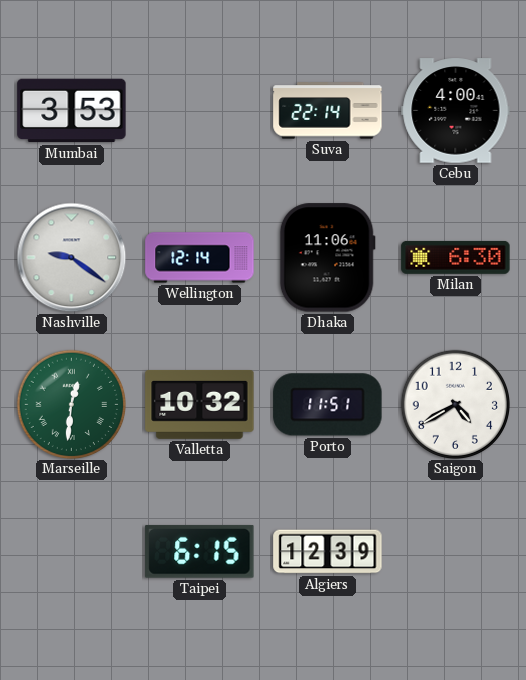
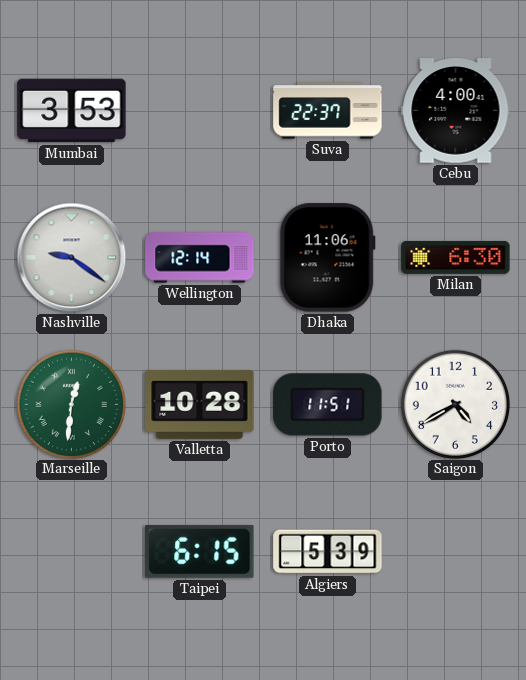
Suva: 22:14 -> 22:37
Valletta: 10:32 -> 10:28
Algiers: 12:39 -> 5:39
